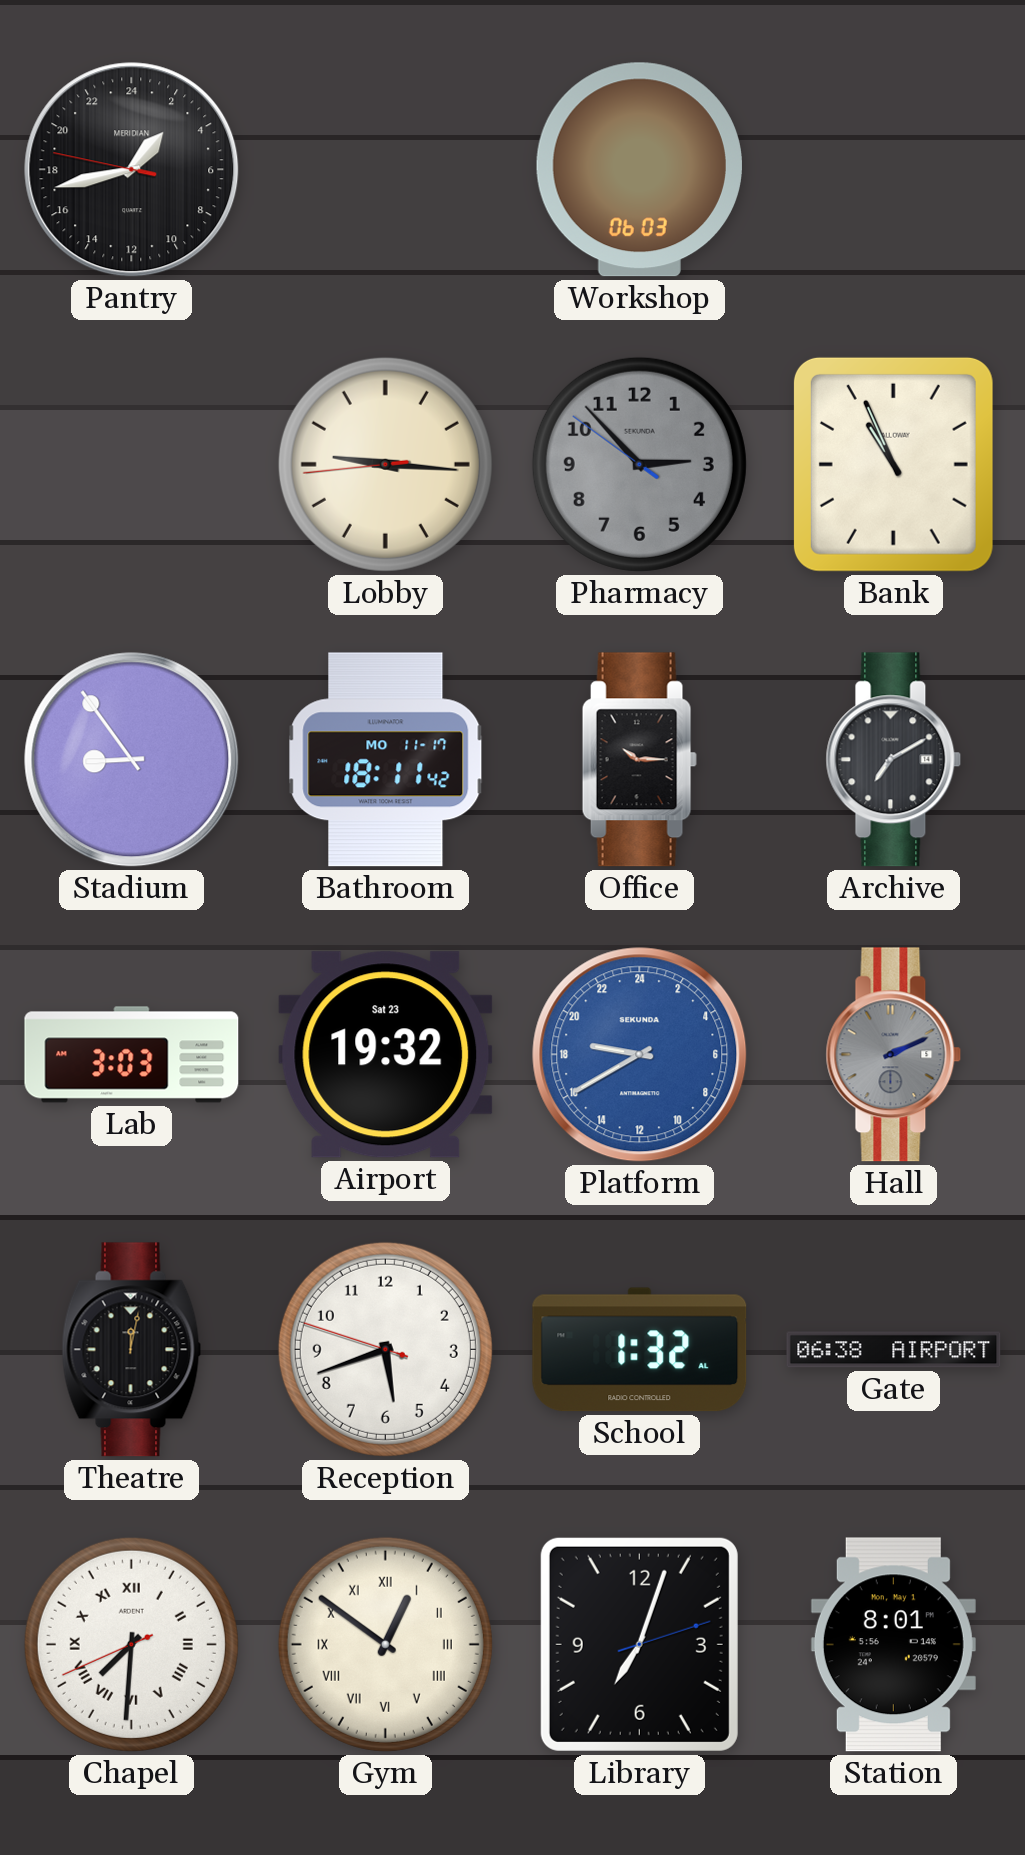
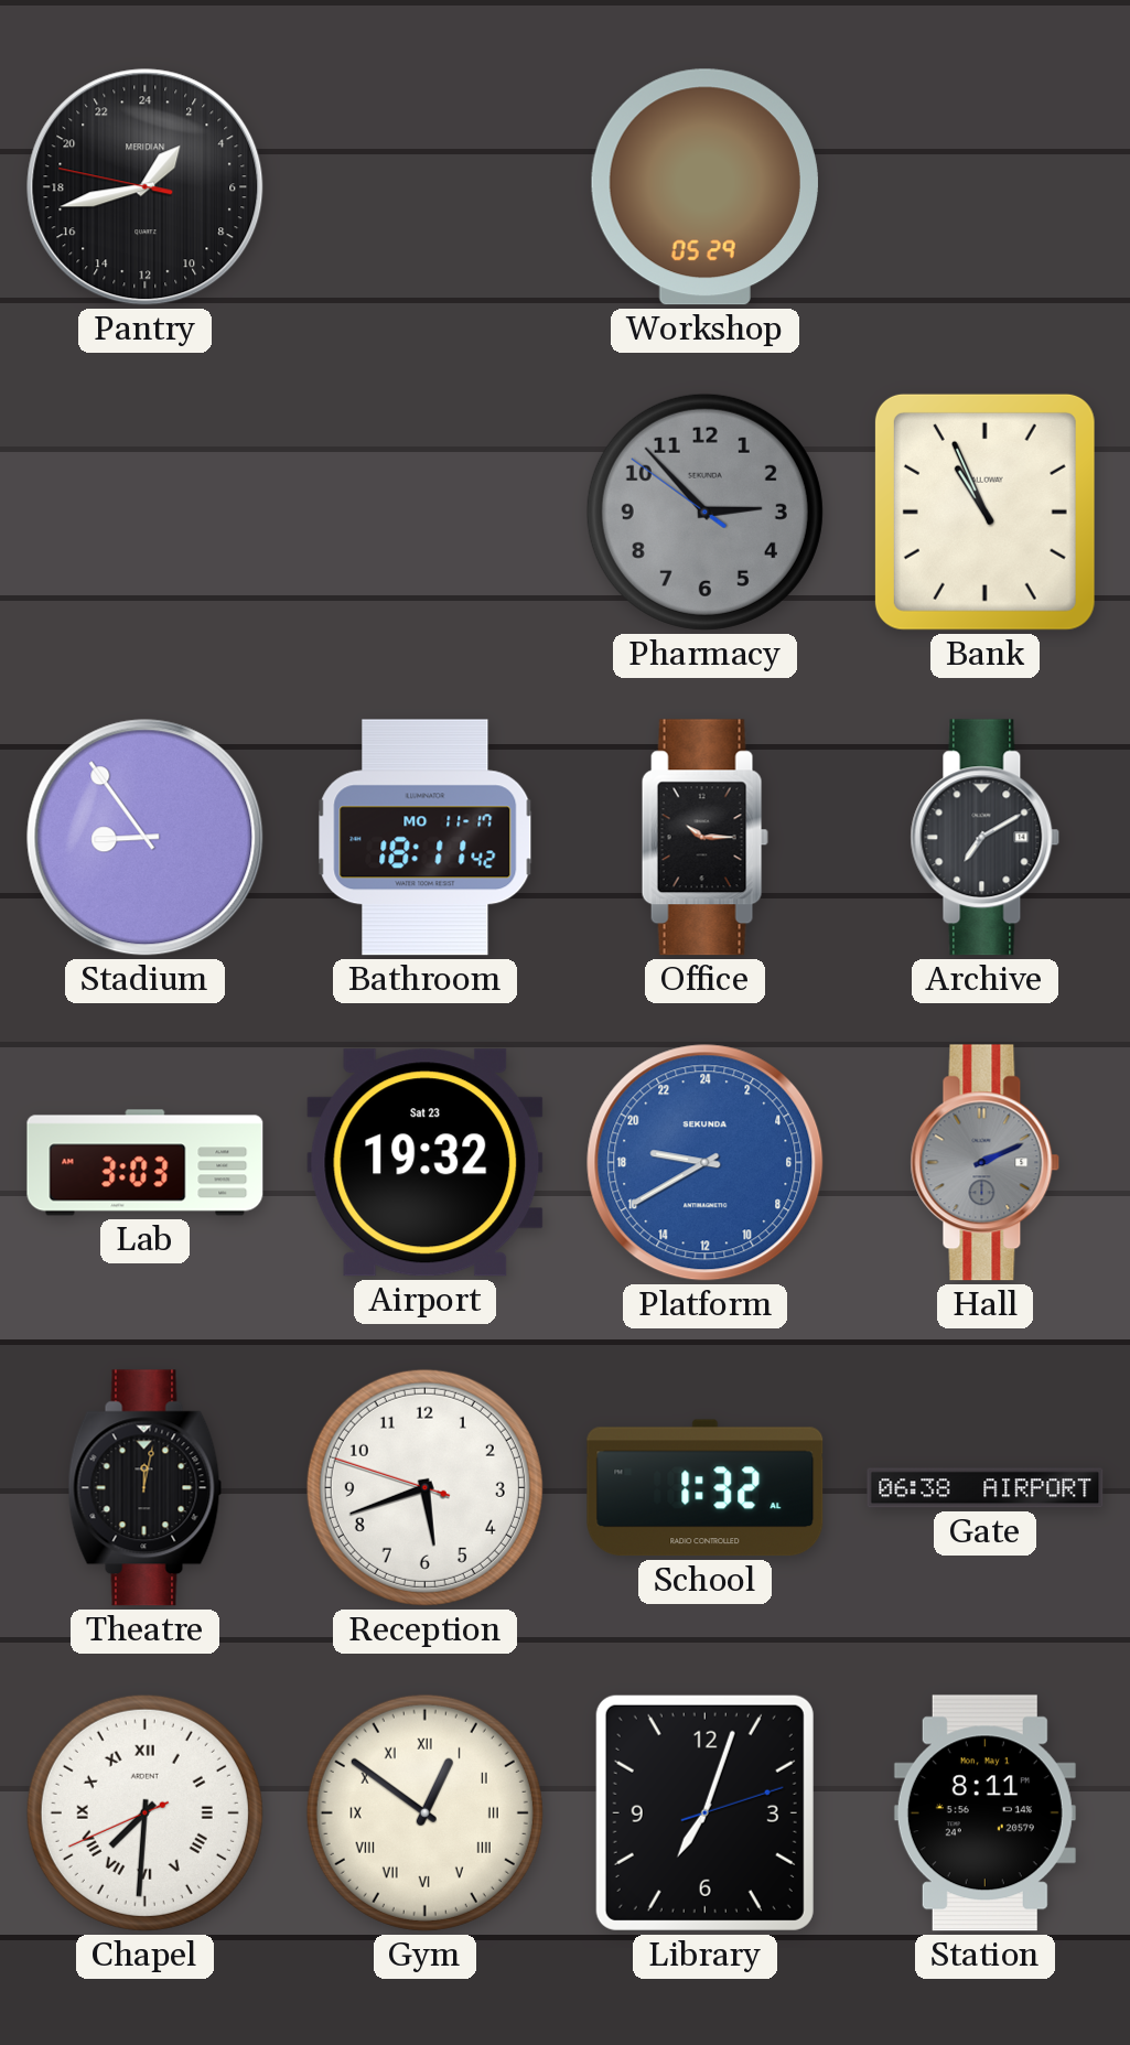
Workshop: 06:03 -> 05:29
Lobby: 9:15 -> none
Station: 8:01 -> 8:11
